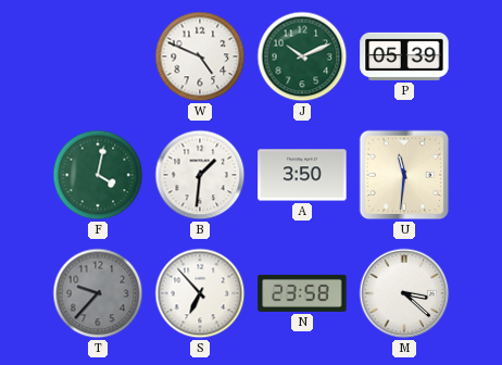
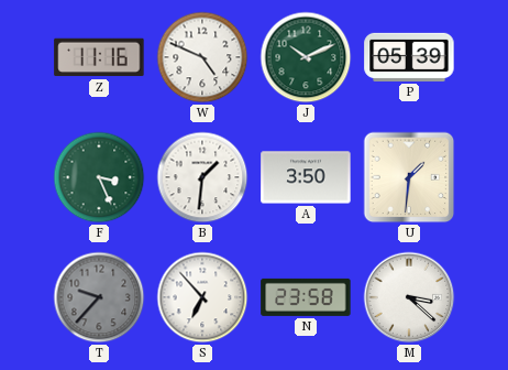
Z: none -> 11:16
F: 4:02 -> 3:26
U: 11:31 -> 1:31
